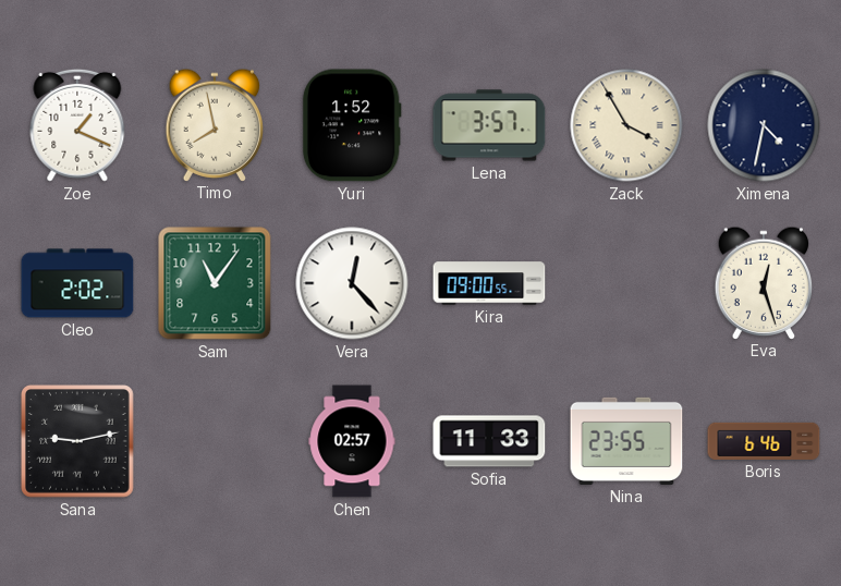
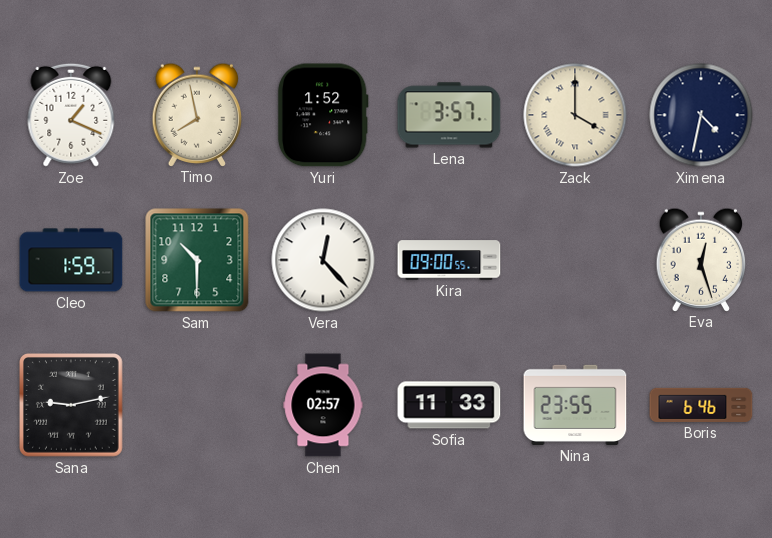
Zack: 3:55 -> 4:00
Cleo: 2:02 -> 1:59
Sam: 11:06 -> 10:30
